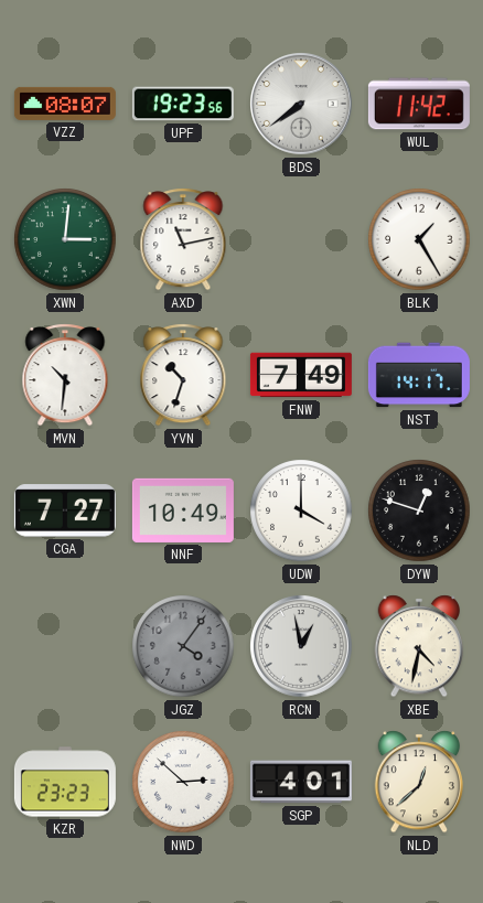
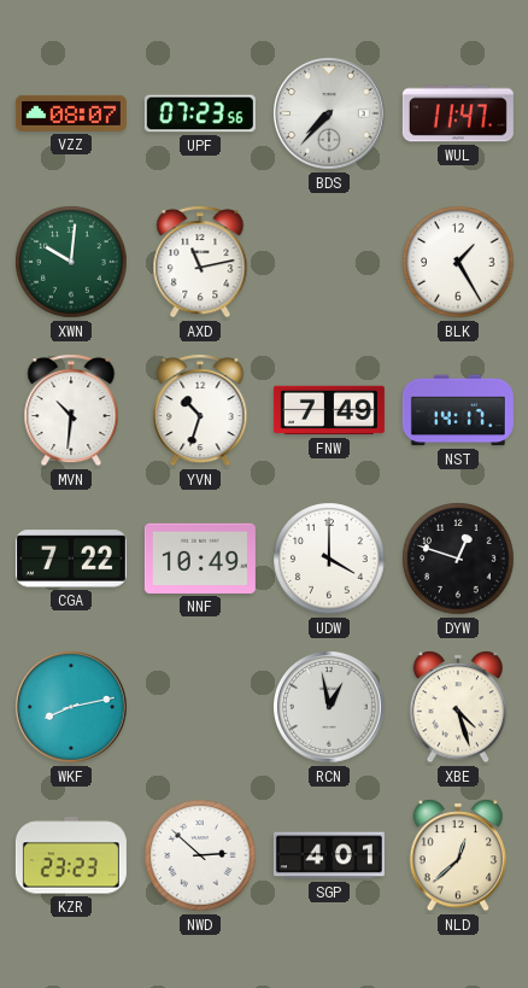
UPF: 19:23 -> 07:23
BDS: 7:39 -> 7:37
WUL: 11:42 -> 11:47
XWN: 3:01 -> 10:01
CGA: 7:27 -> 7:22
WKF: none -> 8:13
JGZ: 4:06 -> none
XBE: 4:32 -> 4:27
